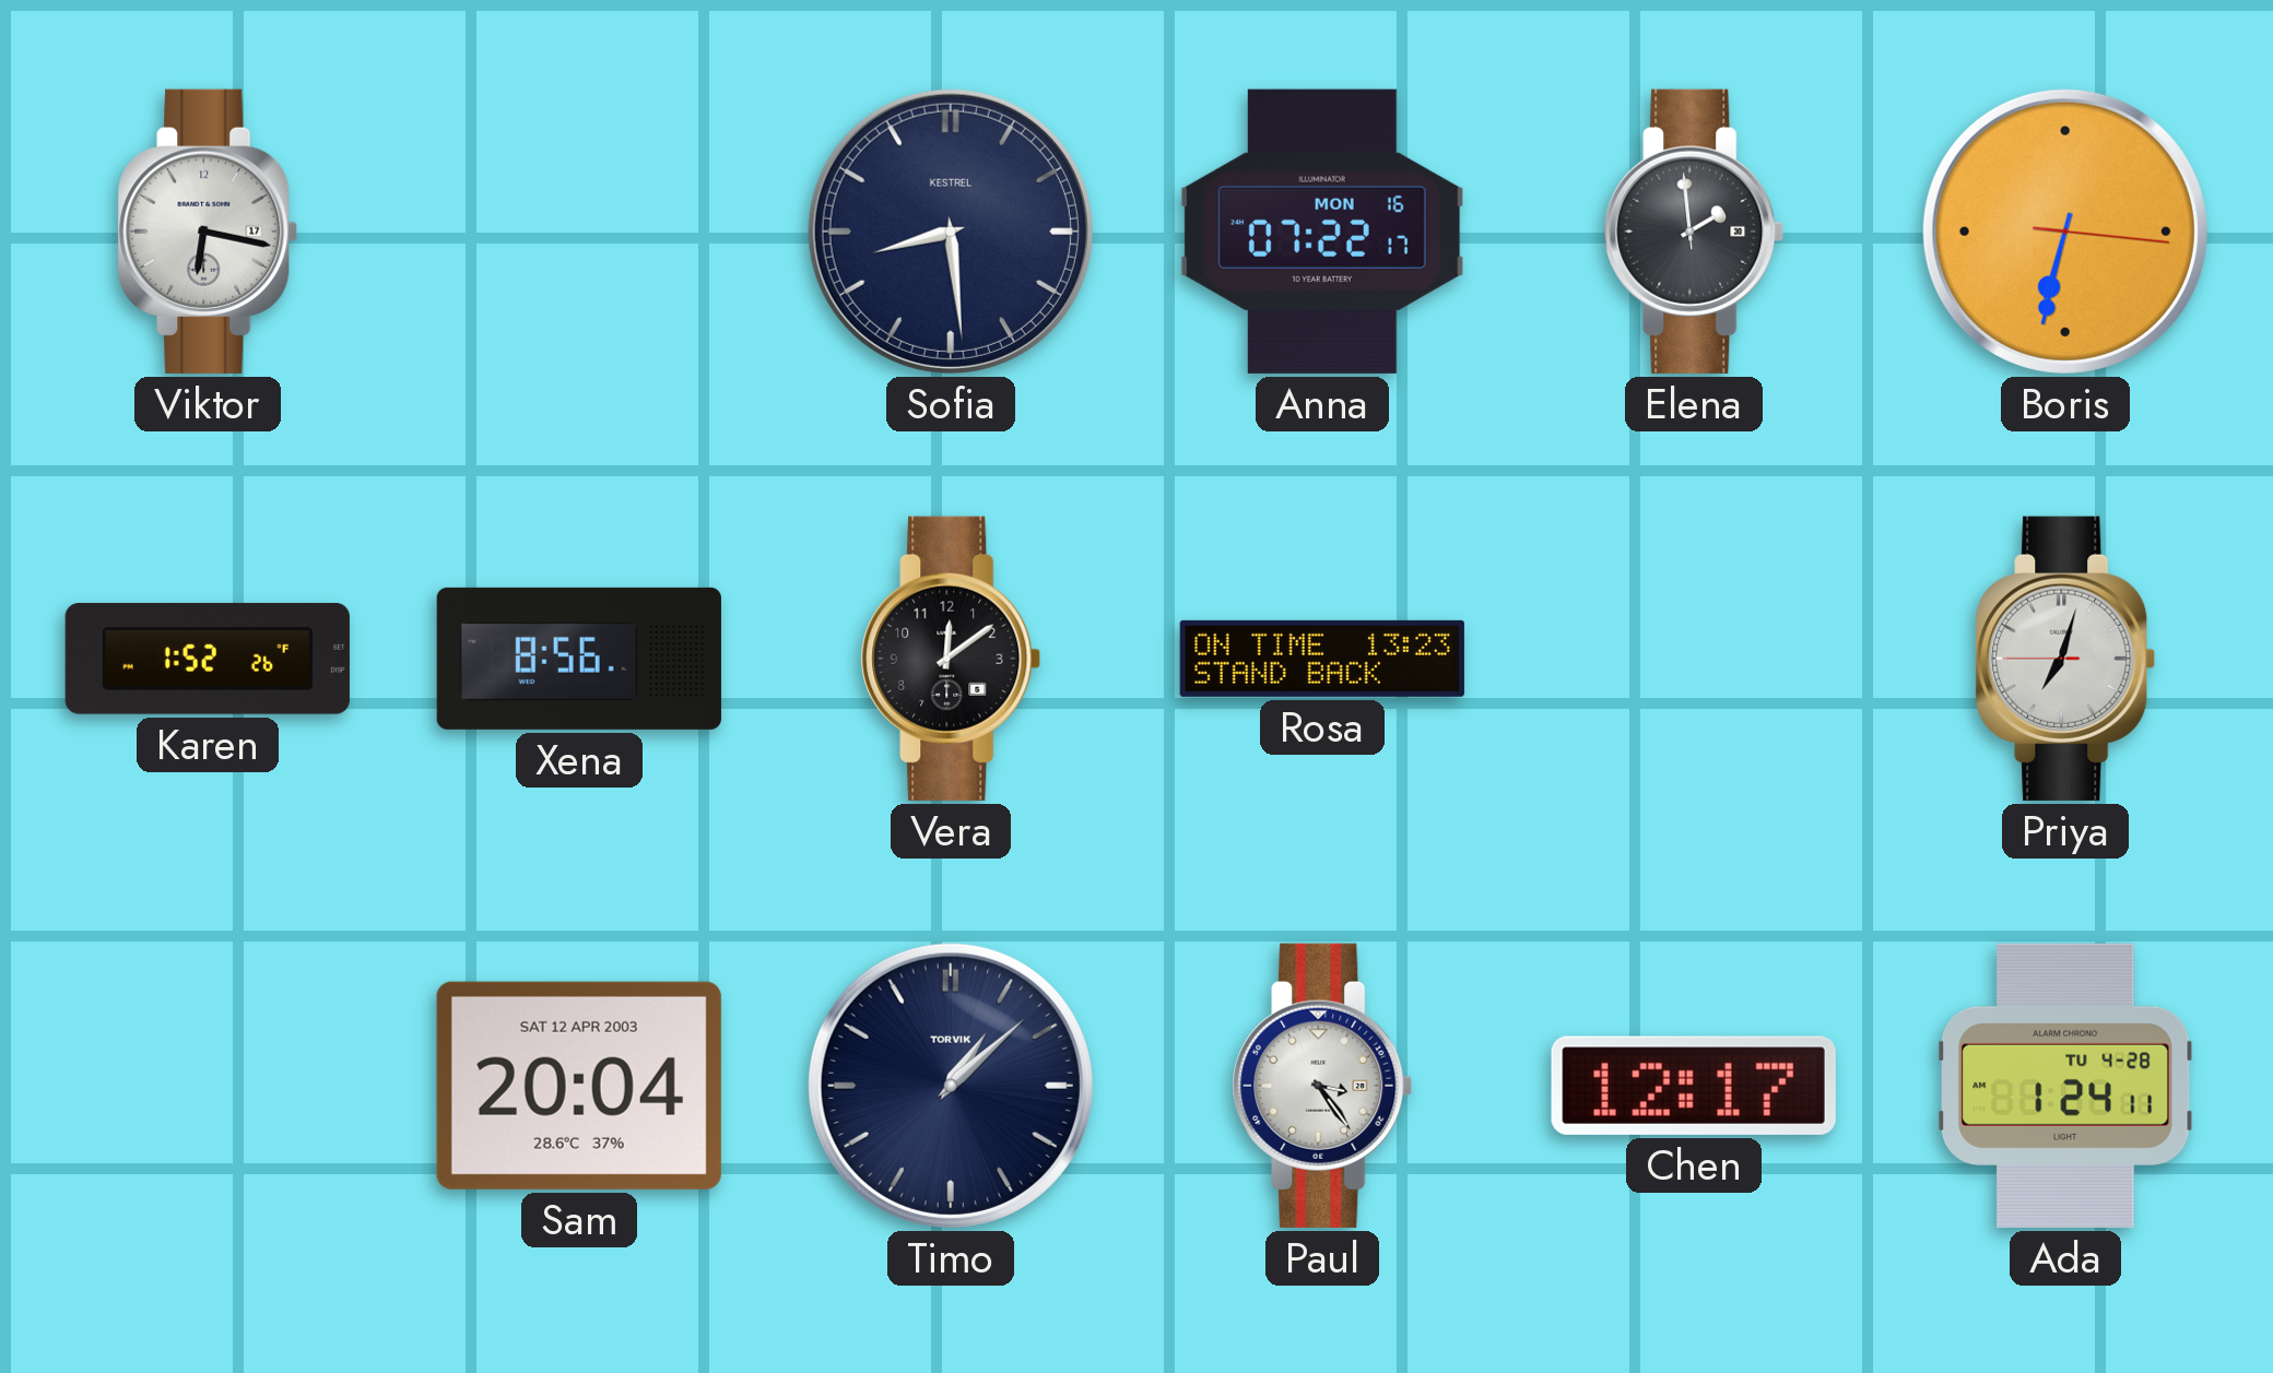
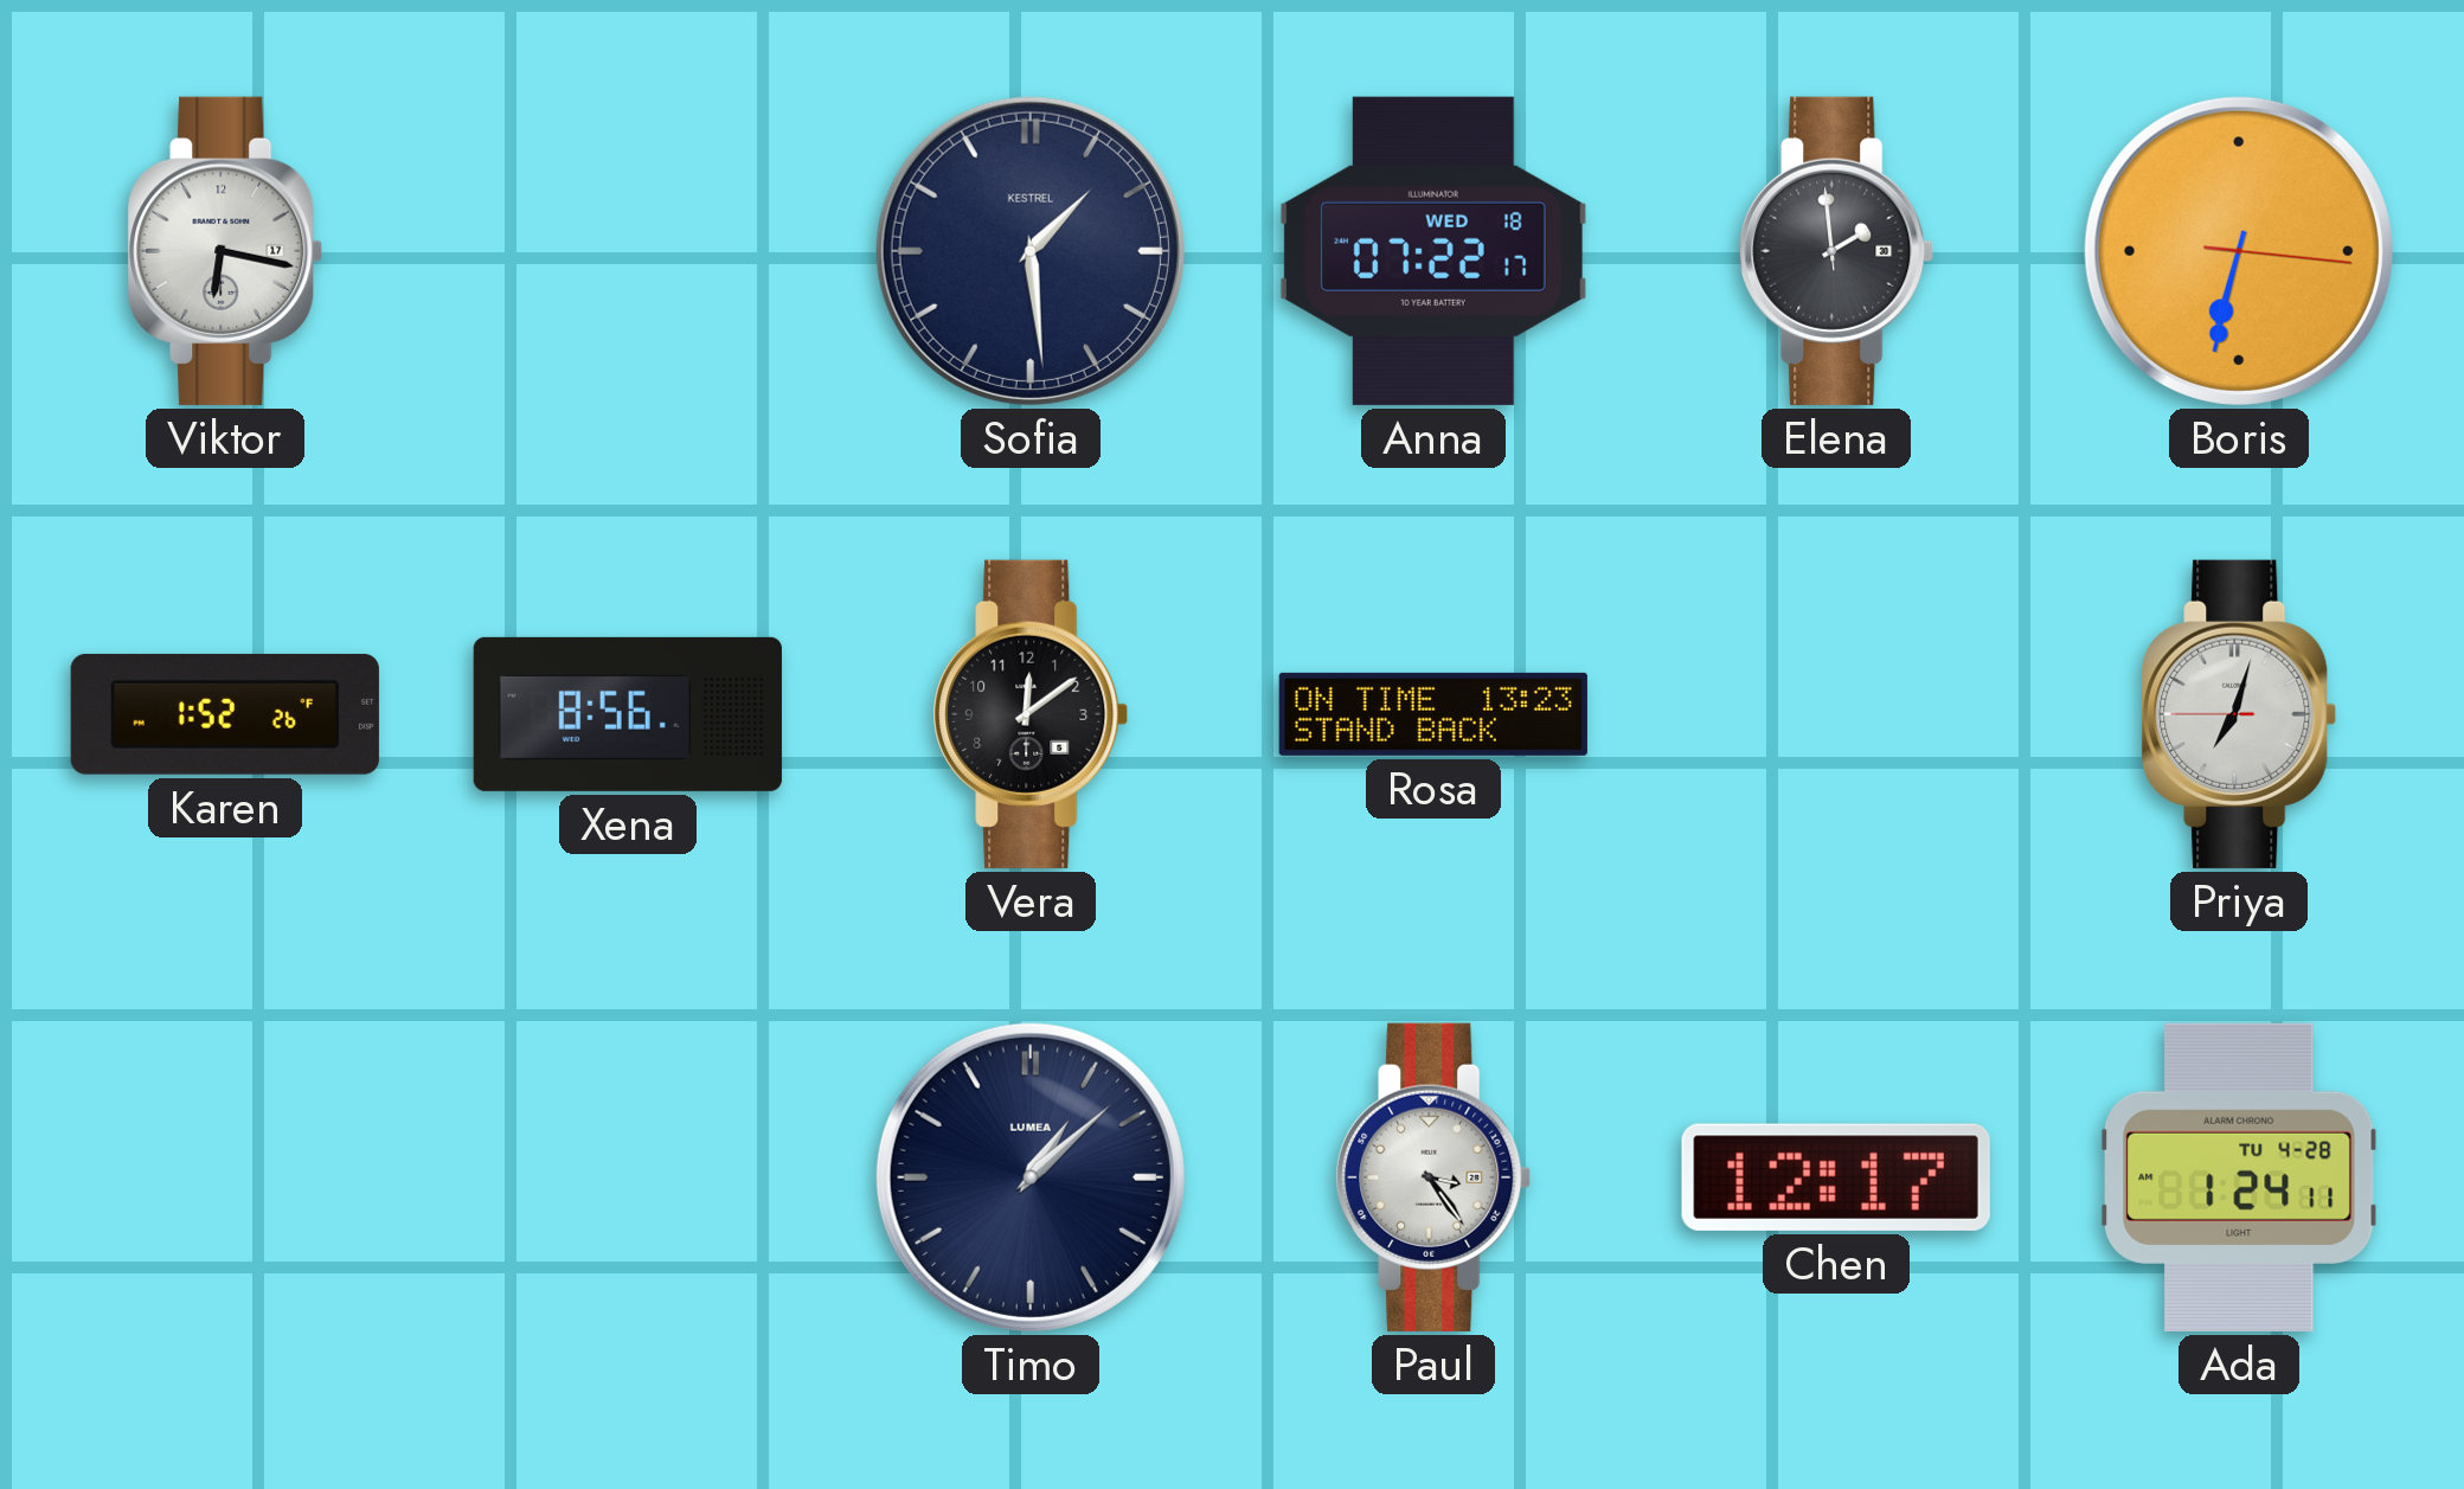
Sofia: 8:29 -> 1:29
Anna date: MON 16 -> WED 18
Sam: 20:04 -> none
Timo brand: TORVIK -> LUMEA
